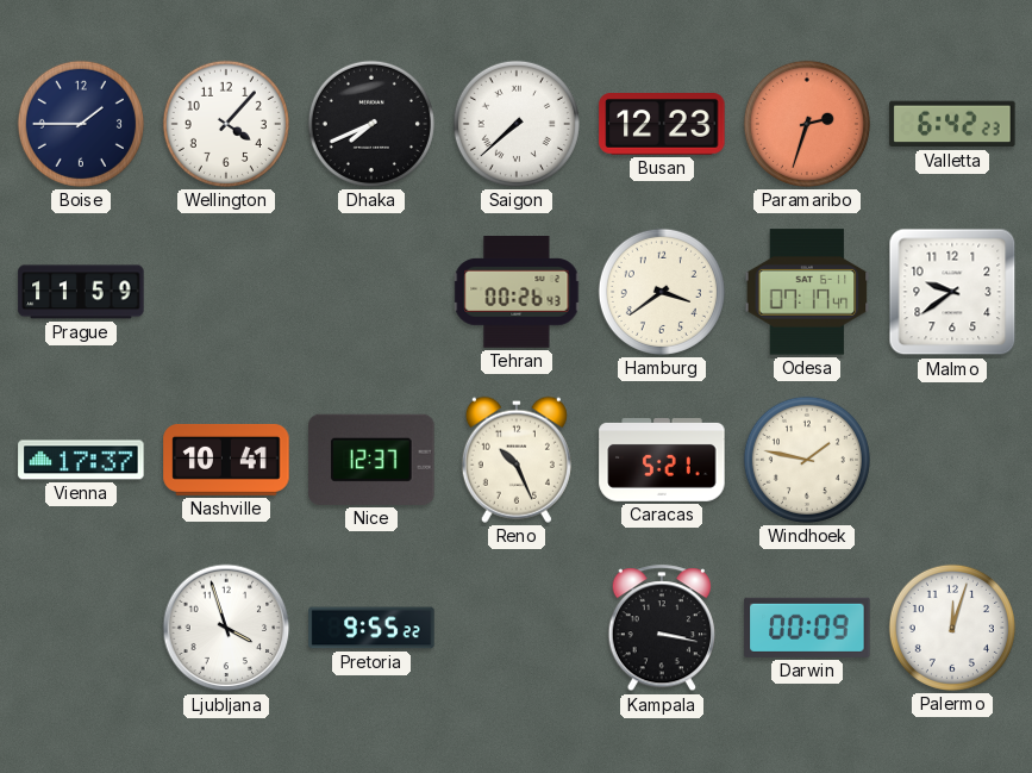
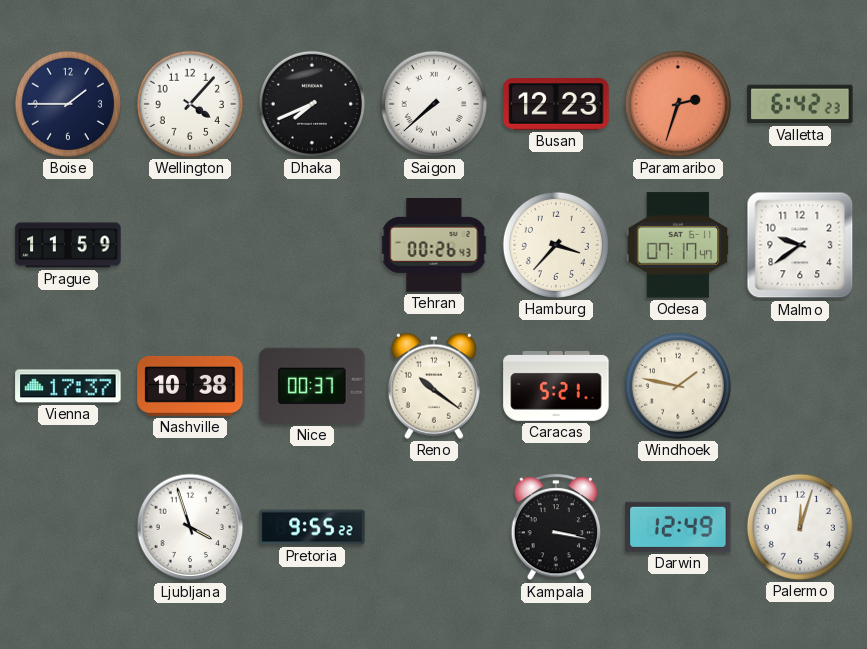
Hamburg: 3:39 -> 3:37
Nashville: 10:41 -> 10:38
Nice: 12:37 -> 00:37
Reno: 10:26 -> 10:21
Darwin: 00:09 -> 12:49
